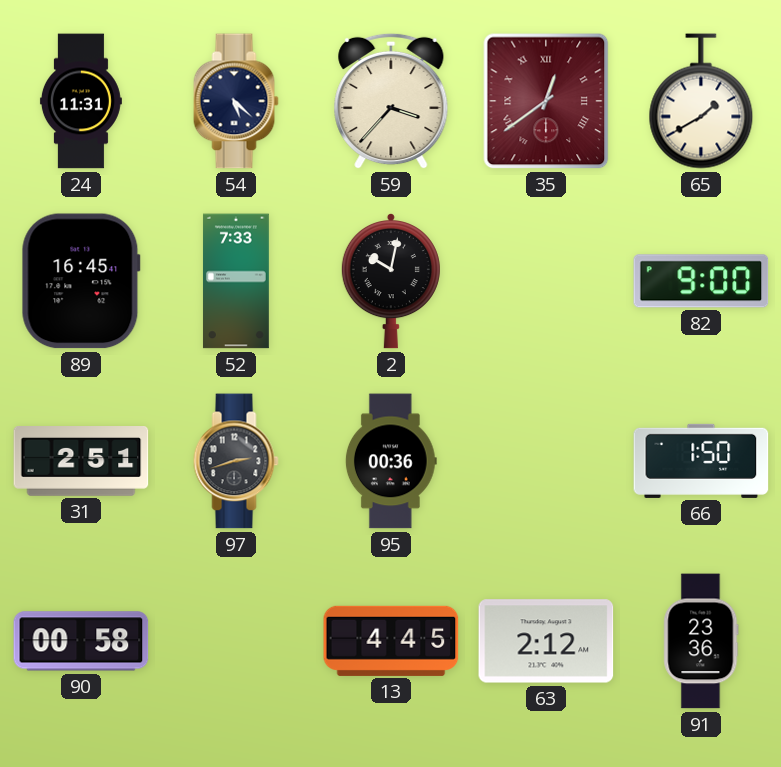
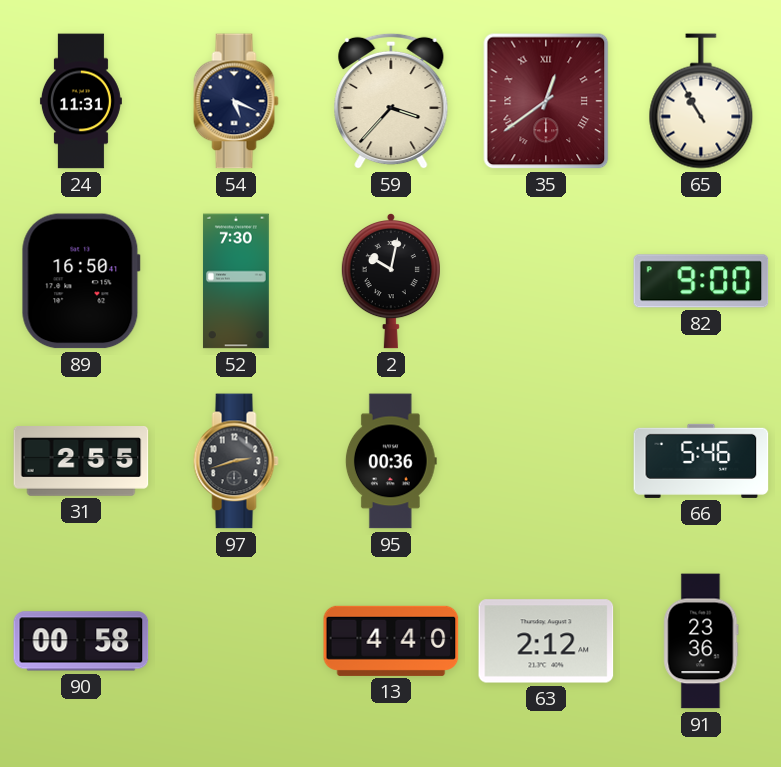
54: 5:22 -> 5:19
65: 1:40 -> 10:55
89: 16:45 -> 16:50
52: 7:33 -> 7:30
31: 2:51 -> 2:55
66: 1:50 -> 5:46
13: 4:45 -> 4:40
